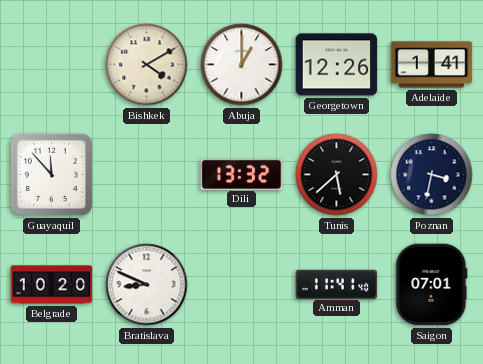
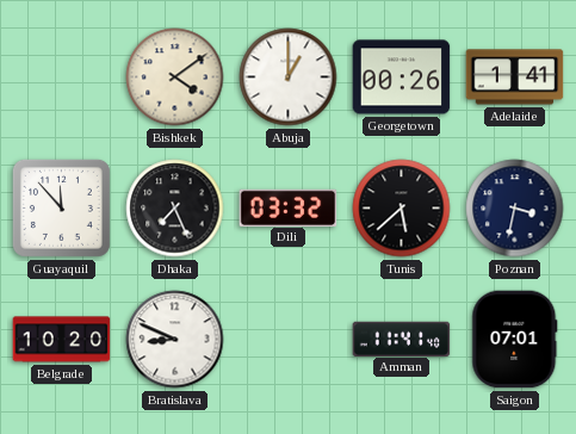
Bishkek: 4:10 -> 4:09
Georgetown: 12:26 -> 00:26
Dhaka: none -> 7:26
Dili: 13:32 -> 03:32
